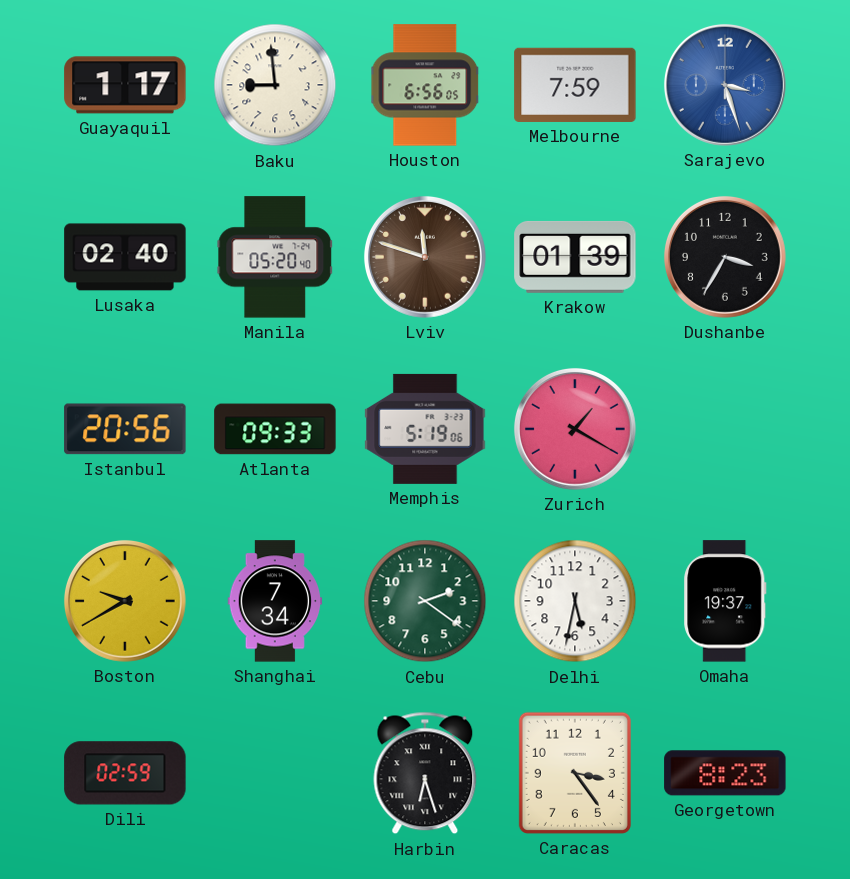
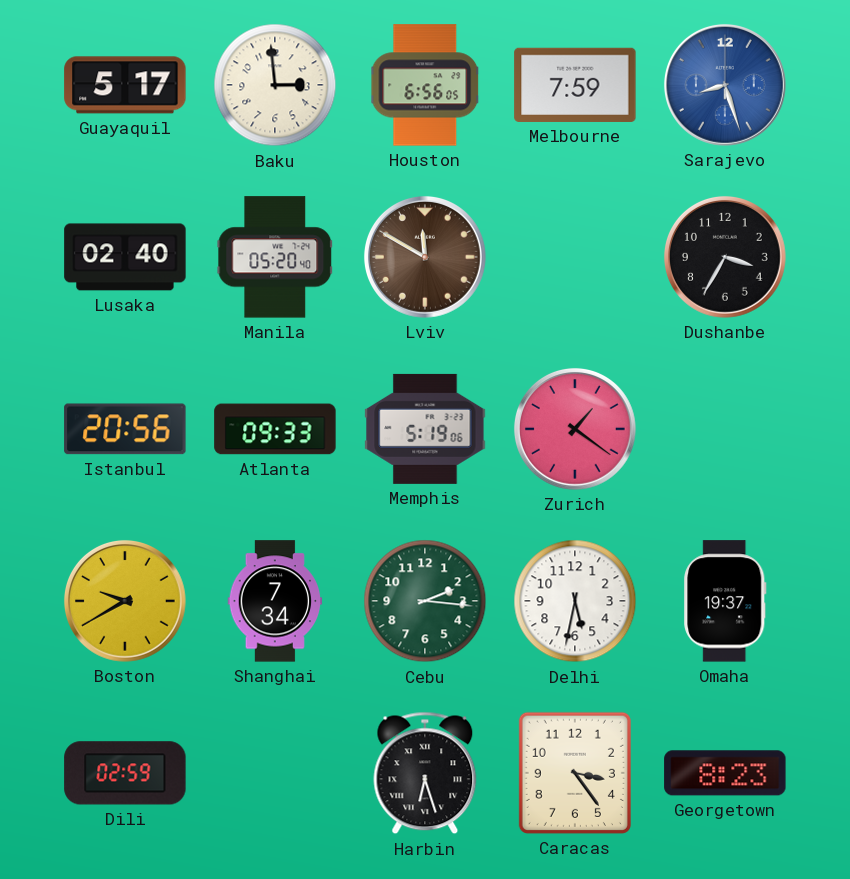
Guayaquil: 1:17 -> 5:17
Baku: 8:59 -> 2:59
Sarajevo: 3:27 -> 8:27
Lviv: 11:48 -> 11:50
Krakow: 01:39 -> none
Zurich: 1:20 -> 1:21
Cebu: 2:21 -> 2:16
